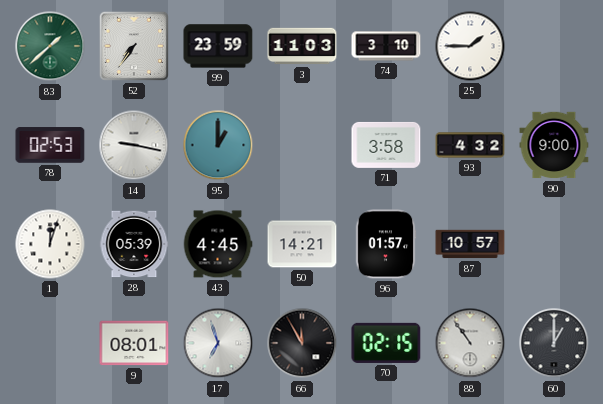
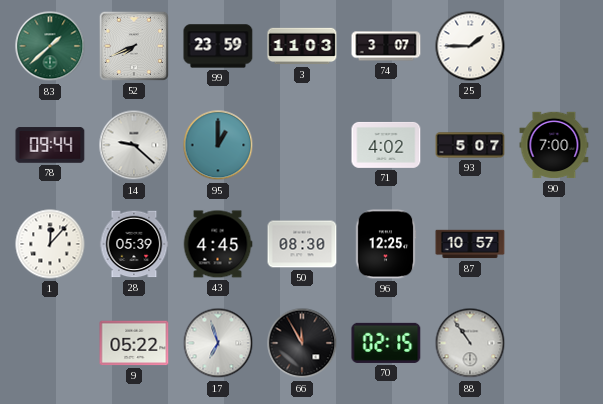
52: 7:36 -> 7:41
74: 3:10 -> 3:07
78: 02:53 -> 09:44
14: 9:17 -> 9:22
71: 3:58 -> 4:02
93: 4:32 -> 5:07
90: 9:00 -> 7:00
1: 12:03 -> 12:07
50: 14:21 -> 08:30
96: 01:57 -> 12:25
9: 08:01 -> 05:22
60: 1:00 -> none
